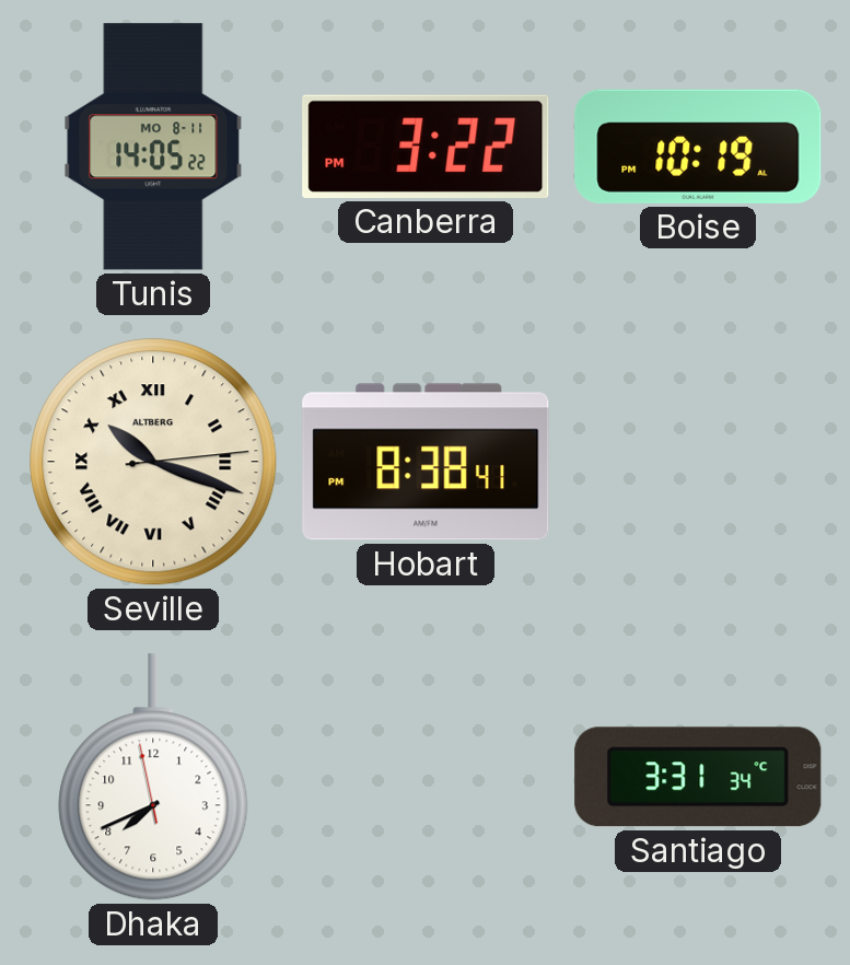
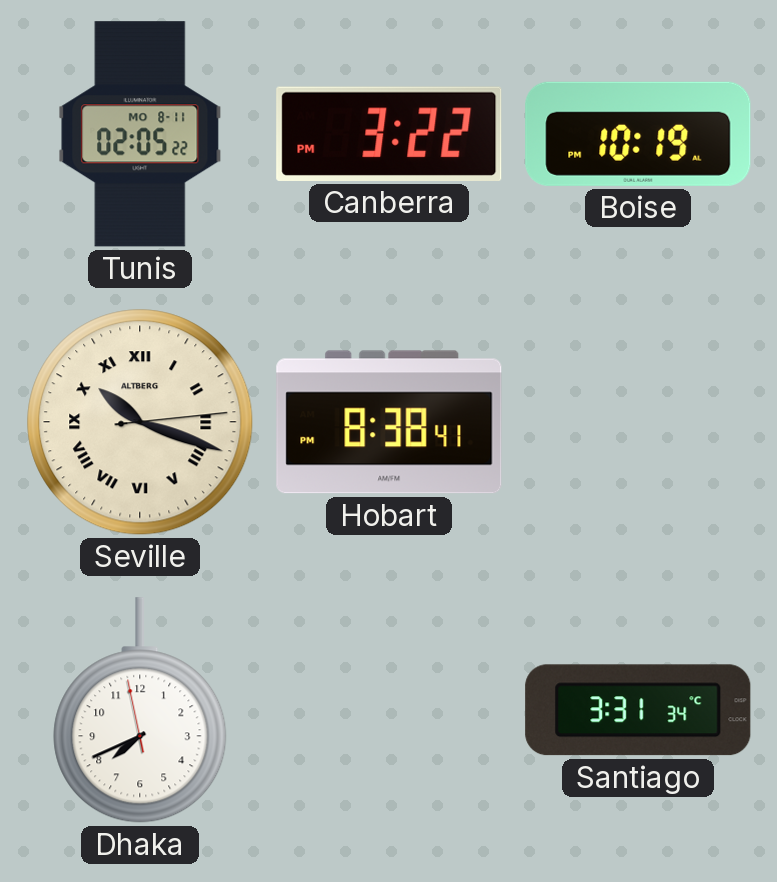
Tunis: 14:05 -> 02:05
